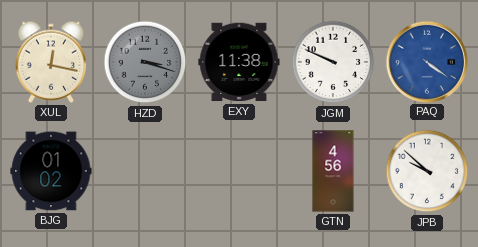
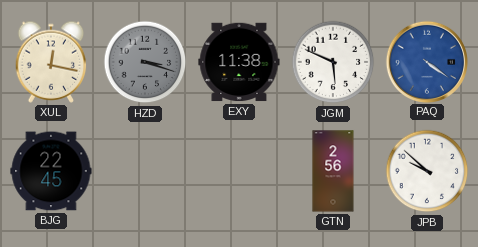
JGM: 9:49 -> 5:49
BJG: 01:02 -> 22:45
GTN: 4:56 -> 2:56
